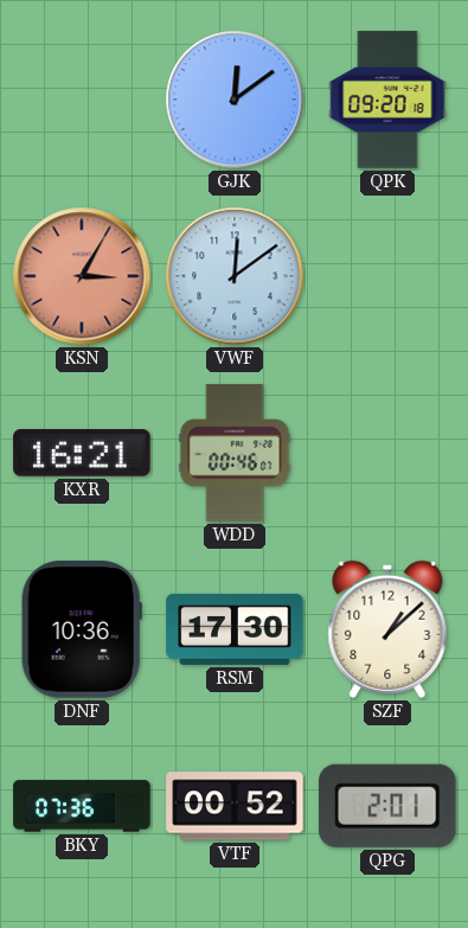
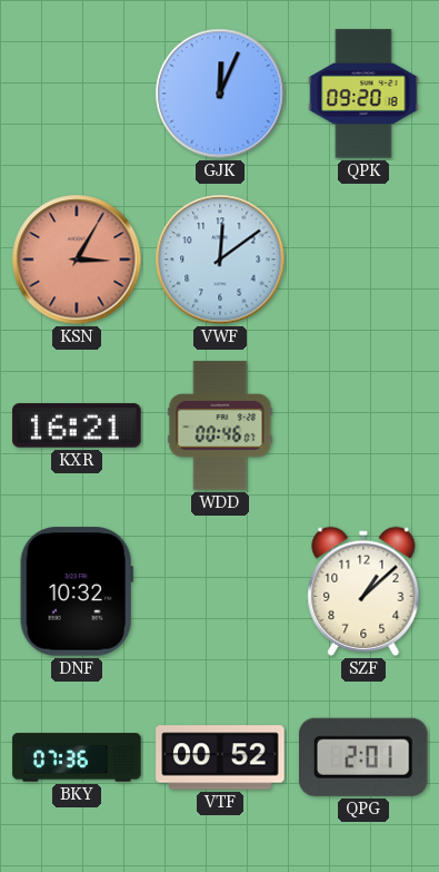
GJK: 12:09 -> 12:04
DNF: 10:36 -> 10:32
RSM: 17:30 -> none
